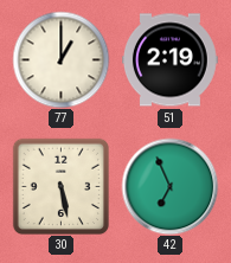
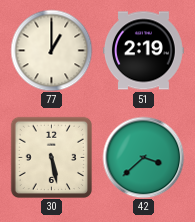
42: 6:56 -> 3:38
